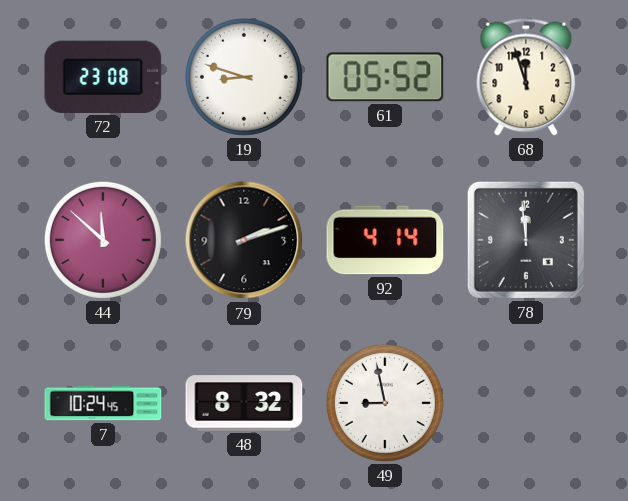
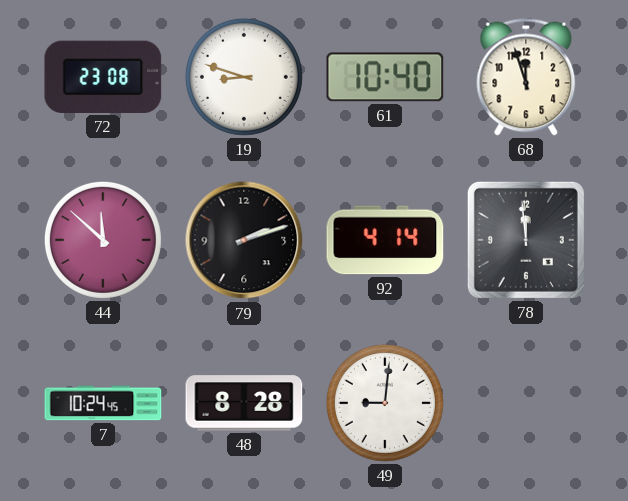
61: 05:52 -> 10:40
48: 8:32 -> 8:28
49: 8:58 -> 9:01
